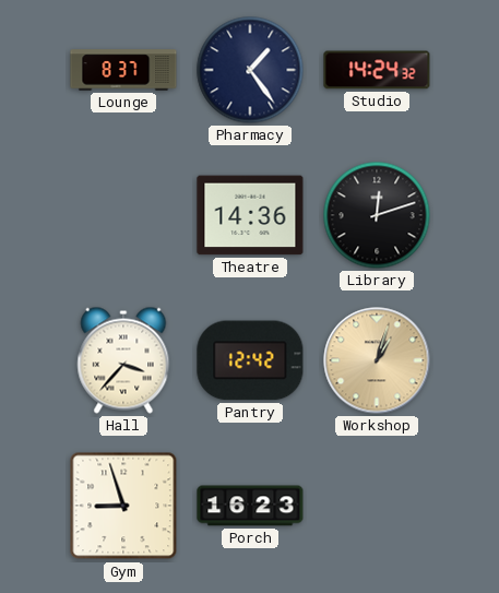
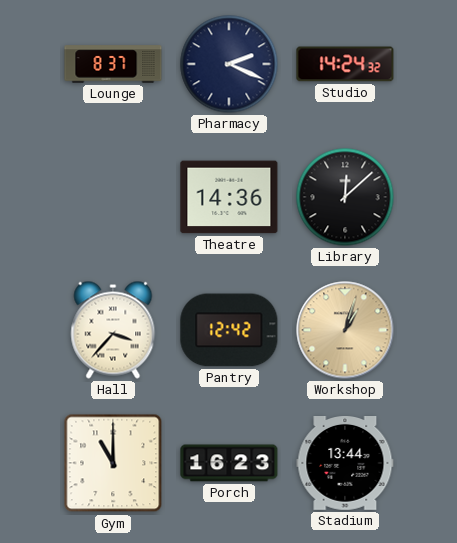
Pharmacy: 1:24 -> 2:19
Library: 12:12 -> 12:08
Gym: 8:57 -> 11:00
Stadium: none -> 13:44
